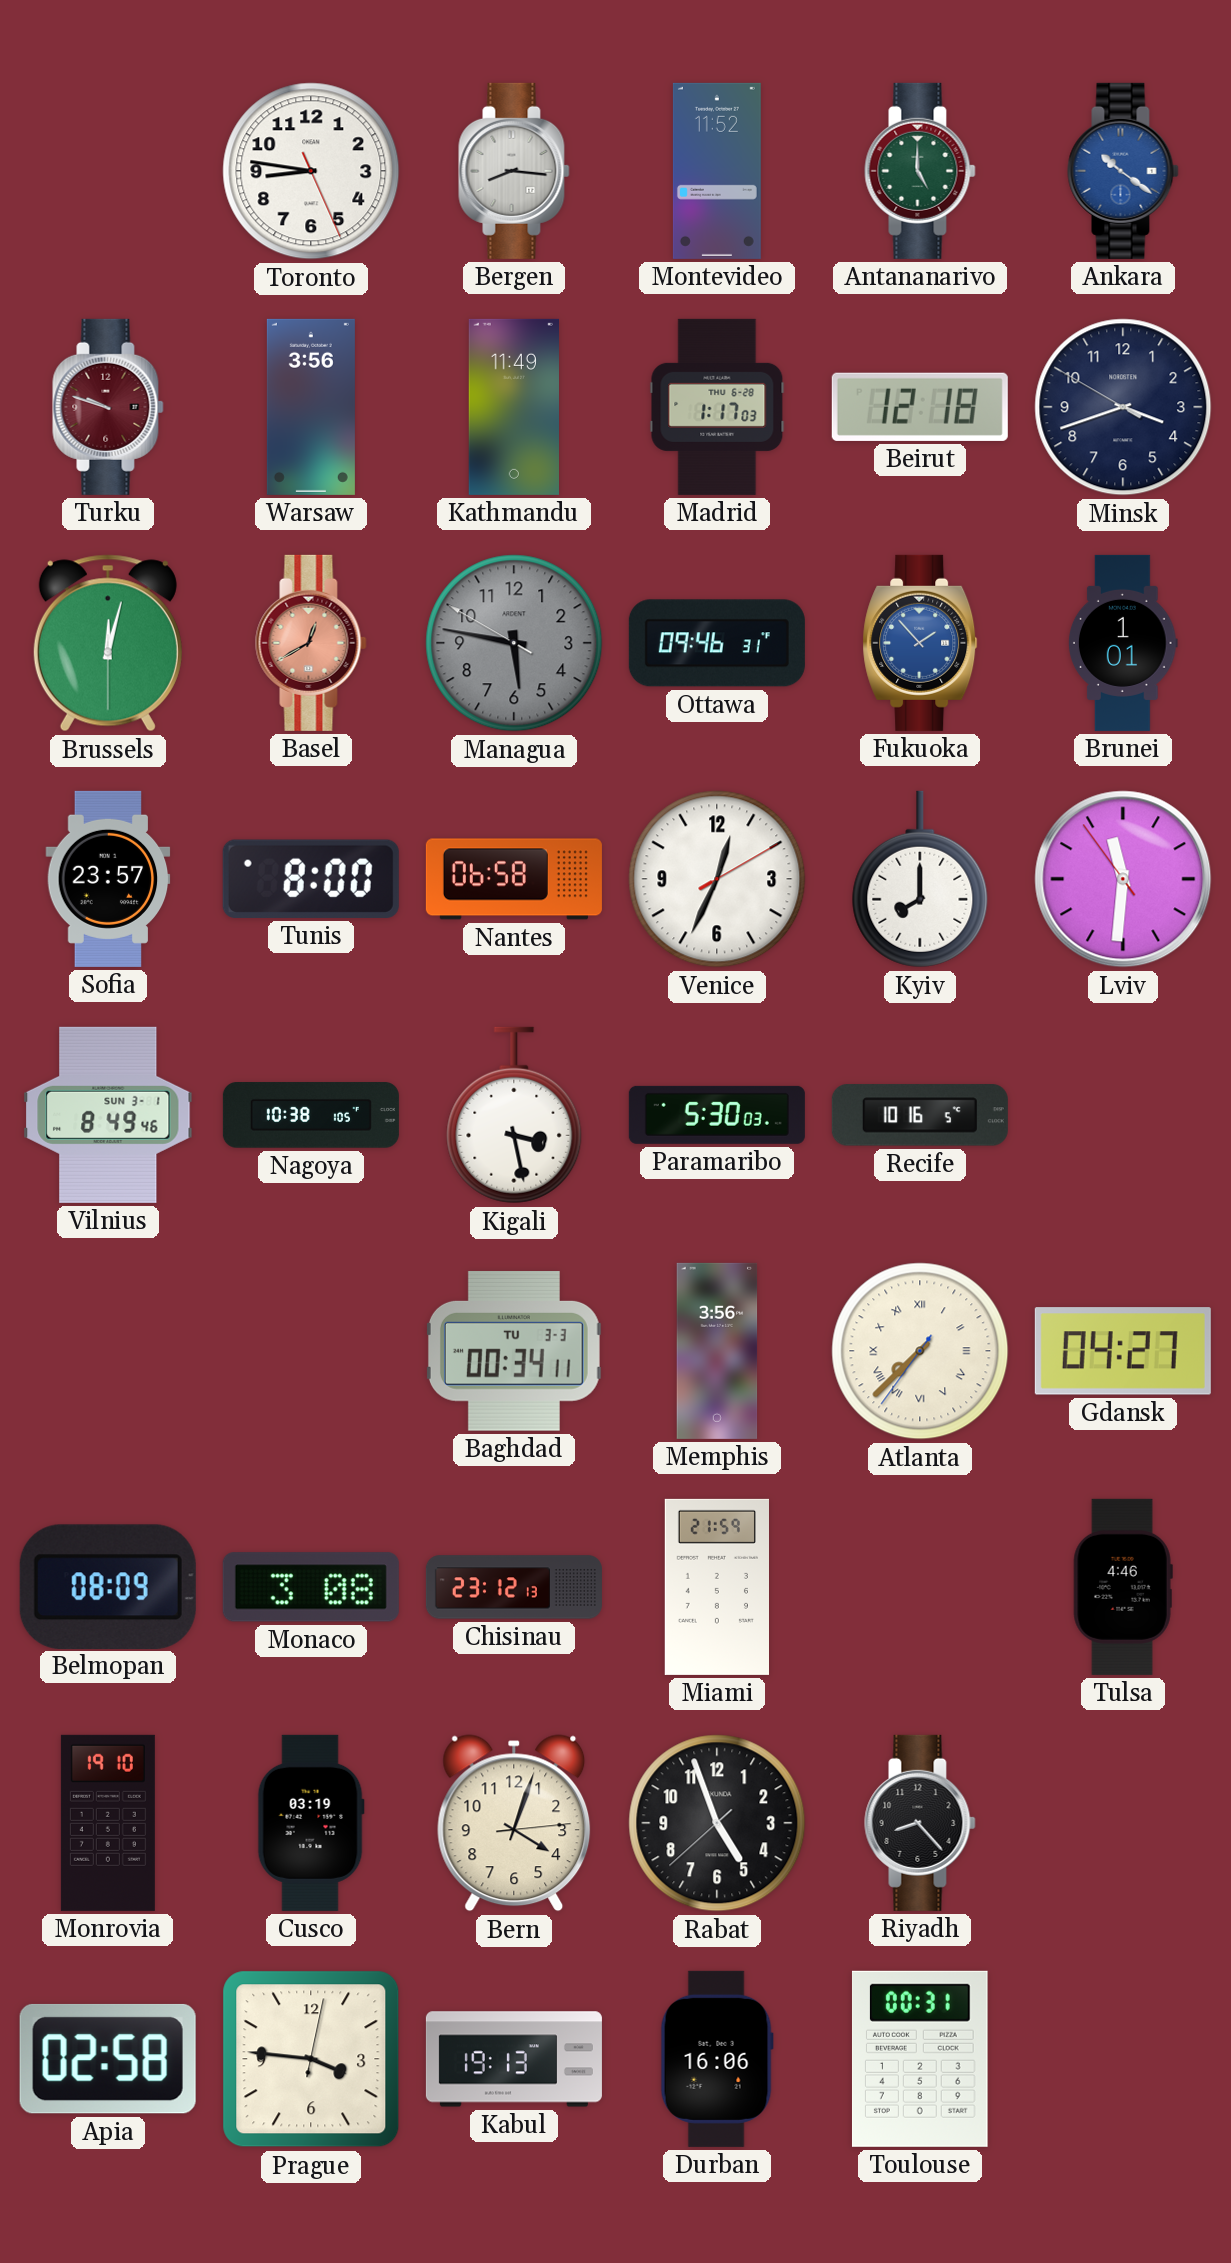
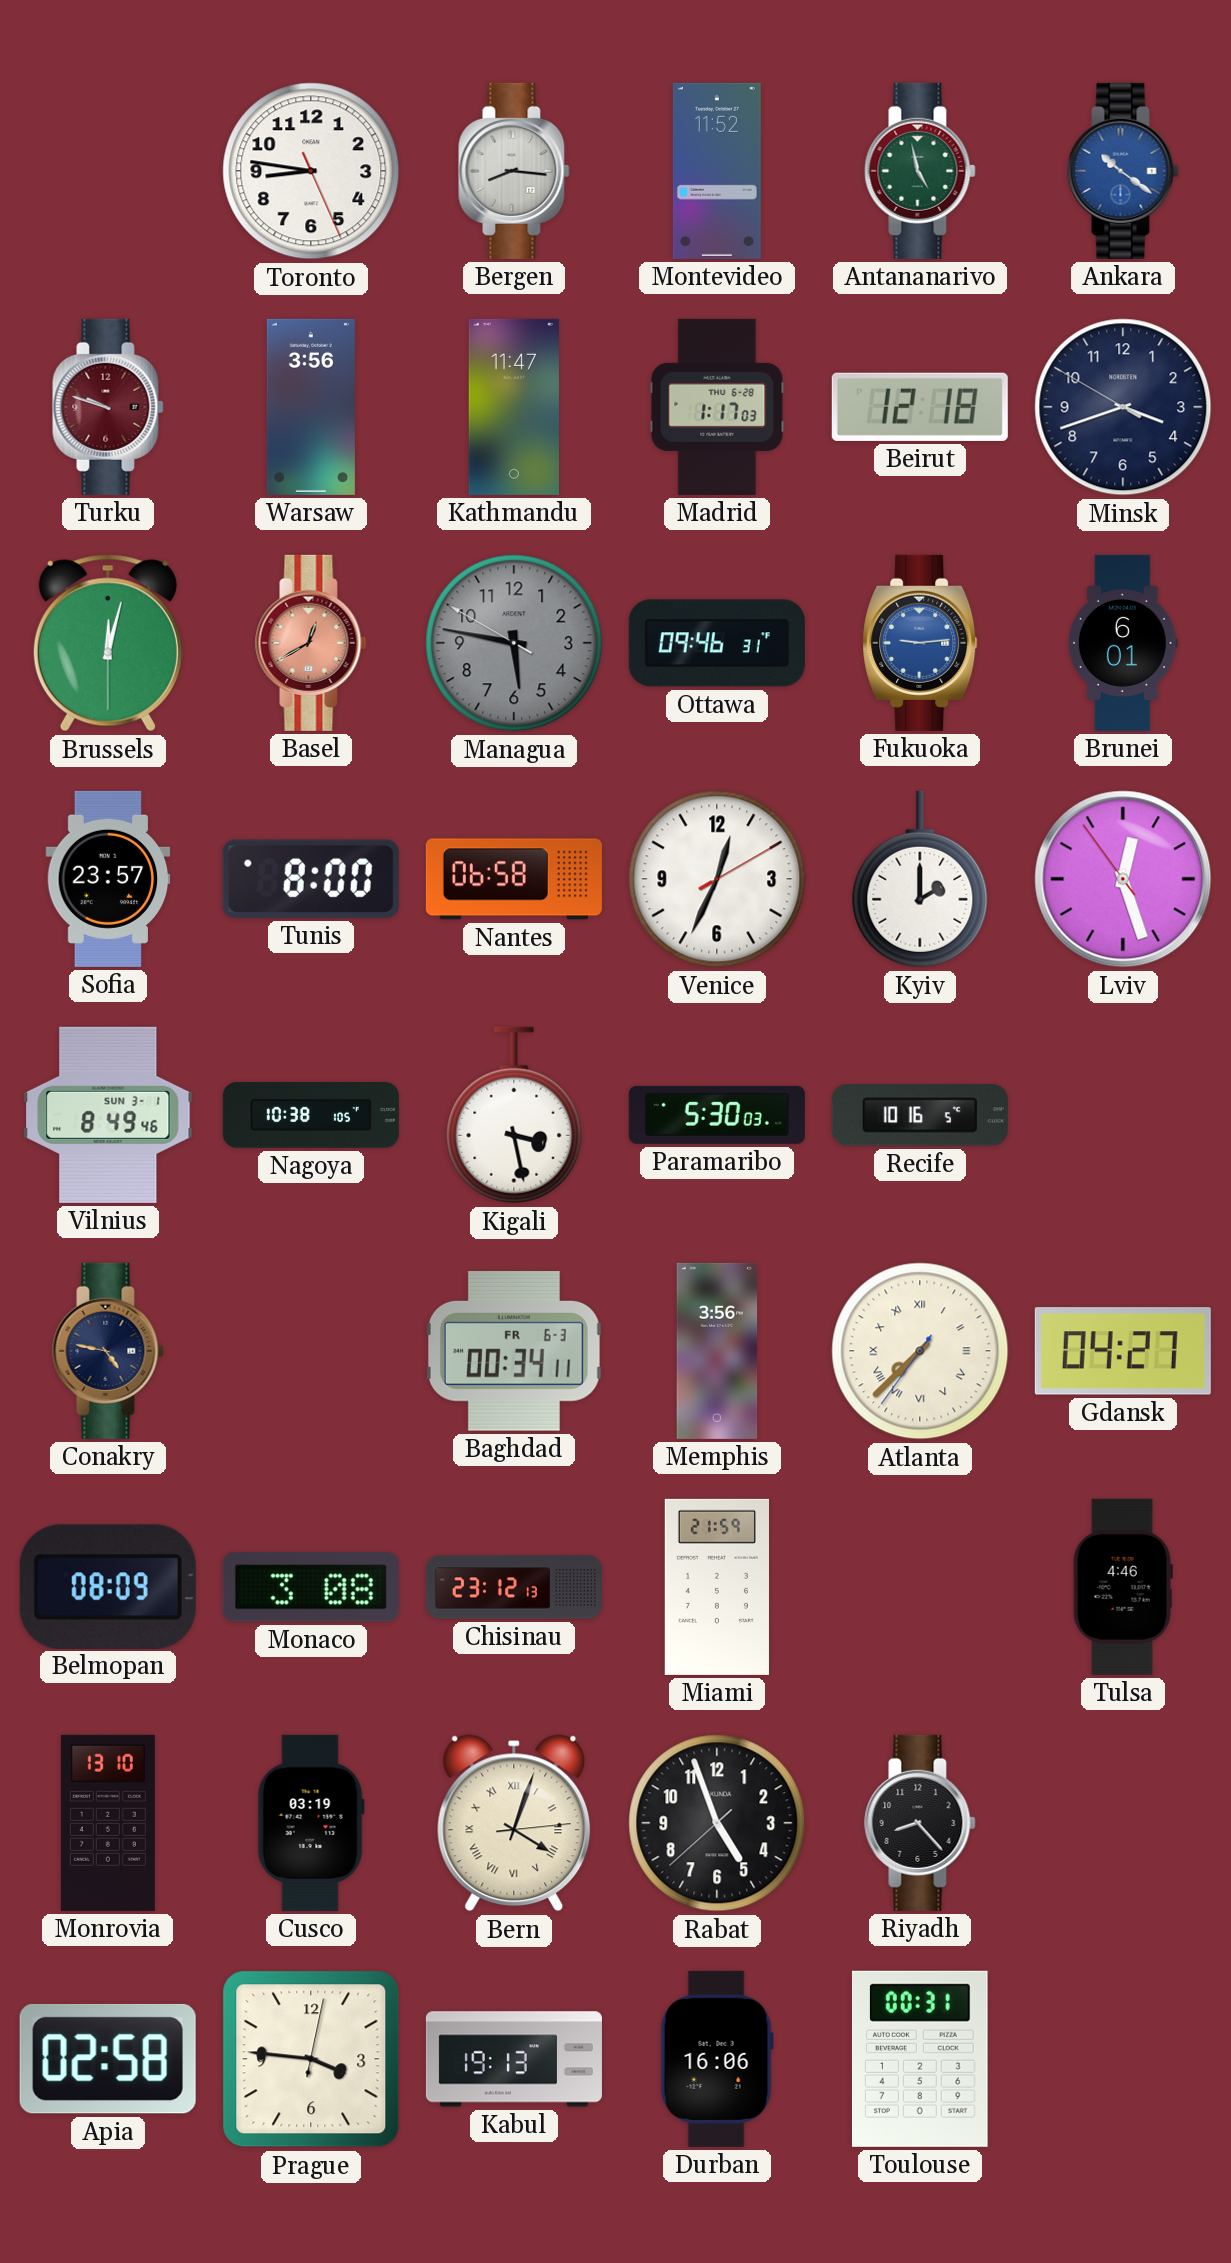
Antananarivo: 5:00 -> 4:58
Kathmandu: 11:49 -> 11:47
Fukuoka: 1:53 -> 9:14
Brunei: 1:01 -> 6:01
Kyiv: 8:00 -> 2:00
Lviv: 11:30 -> 12:26
Conakry: none -> 4:47
Baghdad date: TU 3-3 -> FR 6-3
Monrovia: 19:10 -> 13:10
Bern numerals: Arabic -> Roman
